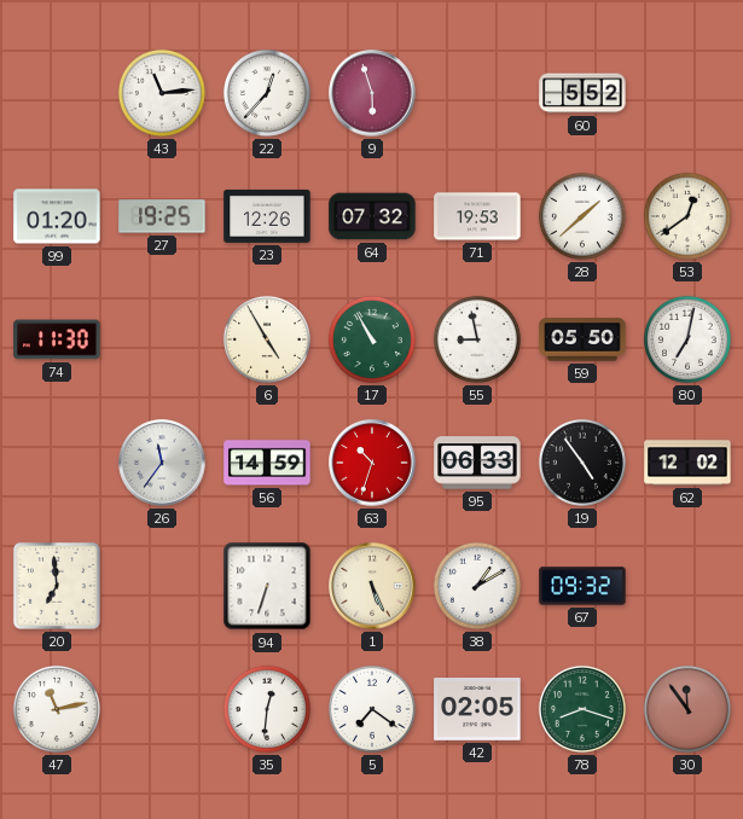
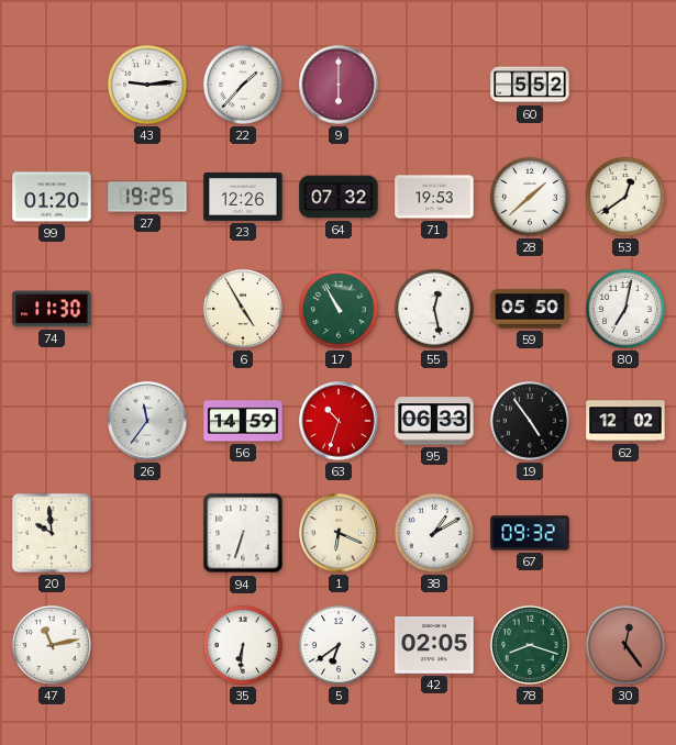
43: 11:14 -> 9:14
22: 12:37 -> 1:37
9: 5:57 -> 6:00
55: 8:58 -> 12:28
20: 6:59 -> 9:59
1: 5:26 -> 6:19
35: 12:31 -> 6:31
5: 7:21 -> 6:39
30: 11:54 -> 12:24
